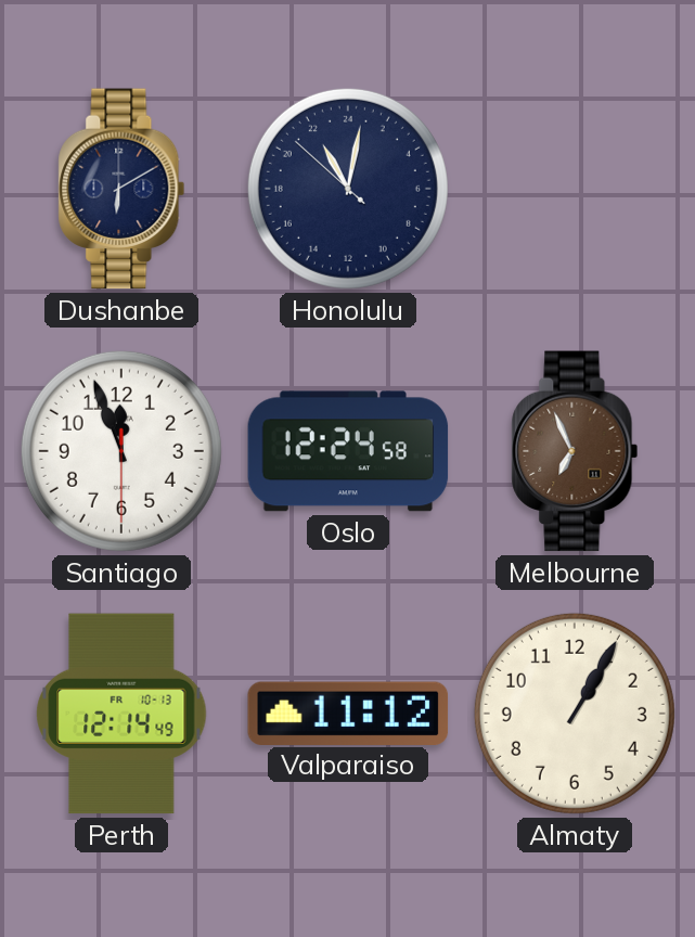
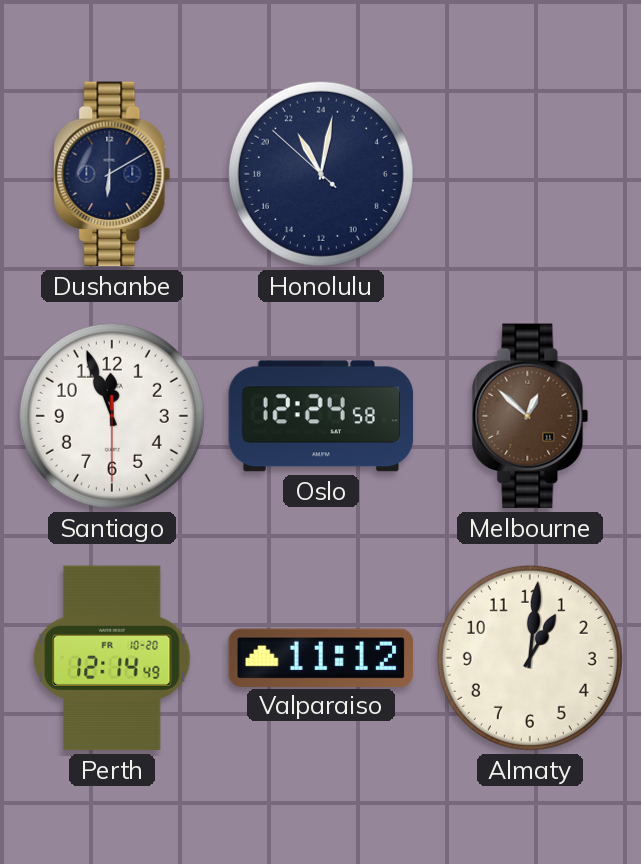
Melbourne: 6:56 -> 12:52
Perth date: FR 10-13 -> FR 10-20
Almaty: 1:05 -> 1:01
